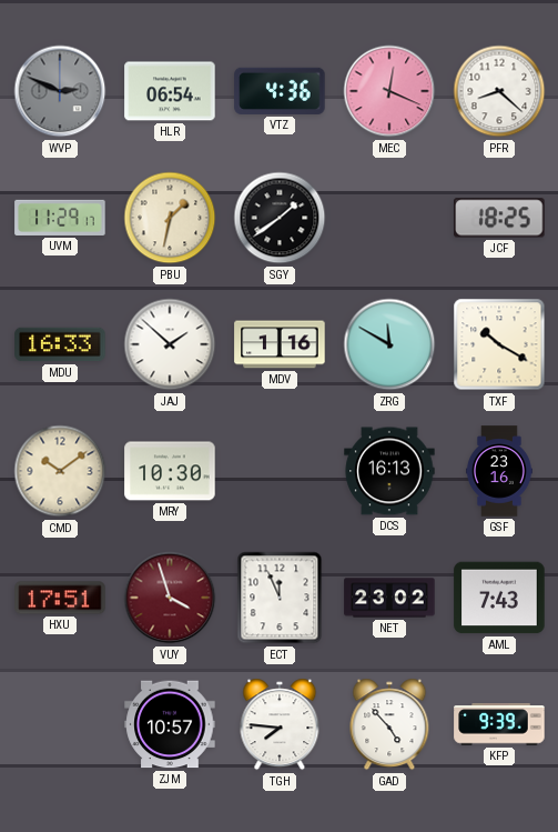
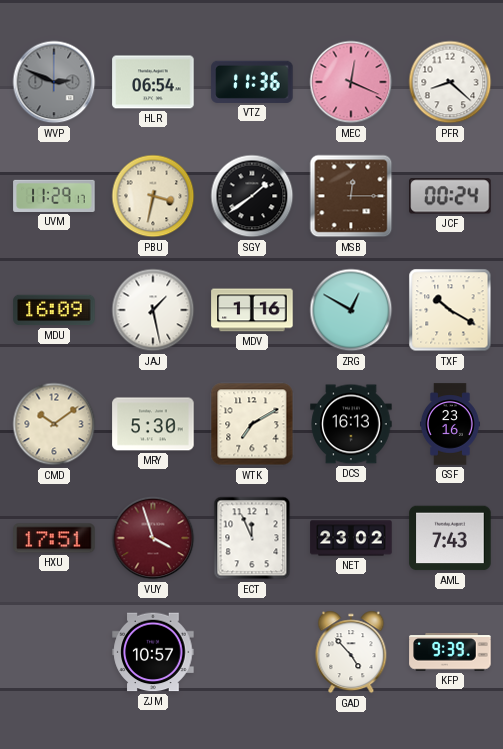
VTZ: 4:36 -> 11:36
PBU: 1:32 -> 3:32
MSB: none -> 12:15
JCF: 18:25 -> 00:24
MDU: 16:33 -> 16:09
JAJ: 1:52 -> 1:28
ZRG: 11:50 -> 12:50
MRY: 10:30 -> 5:30
WTK: none -> 7:10
TGH: 7:46 -> none
